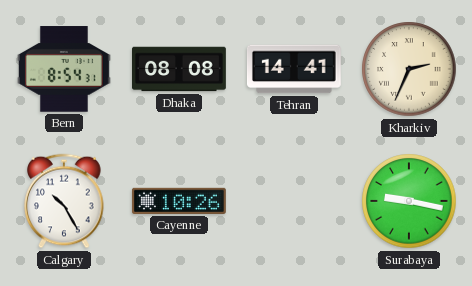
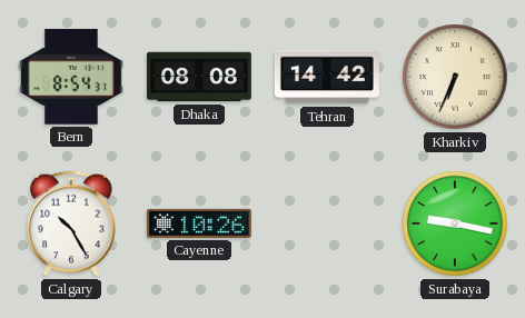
Tehran: 14:41 -> 14:42
Kharkiv: 2:34 -> 6:34
